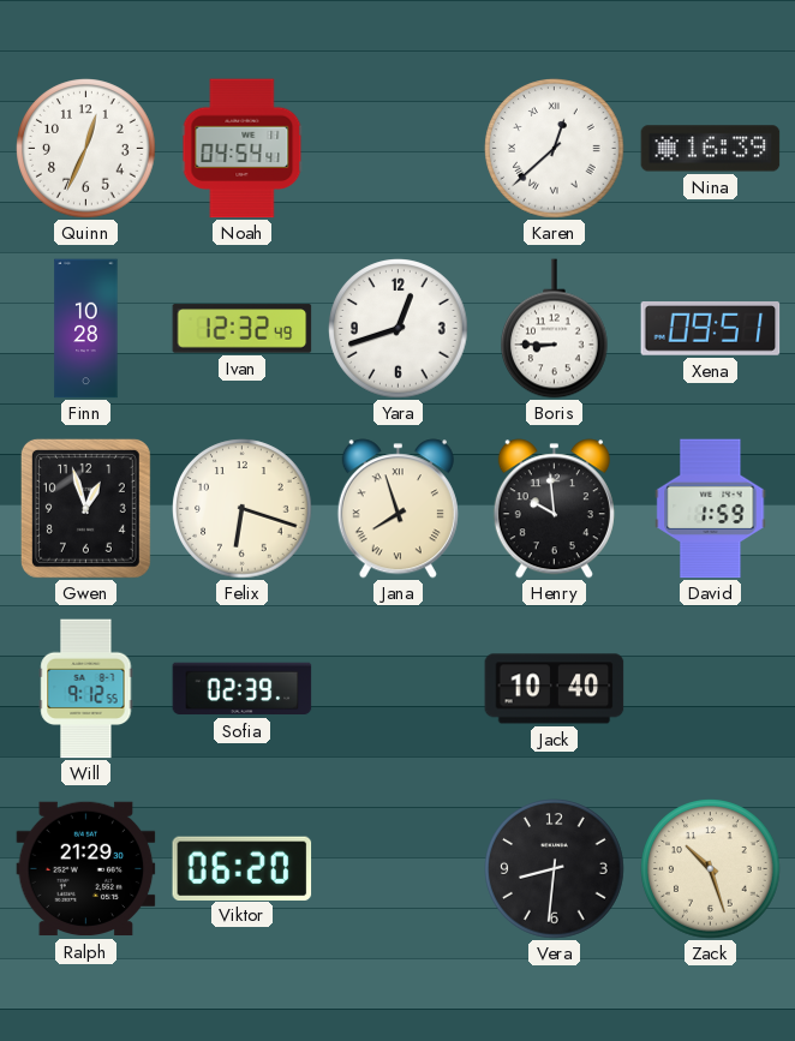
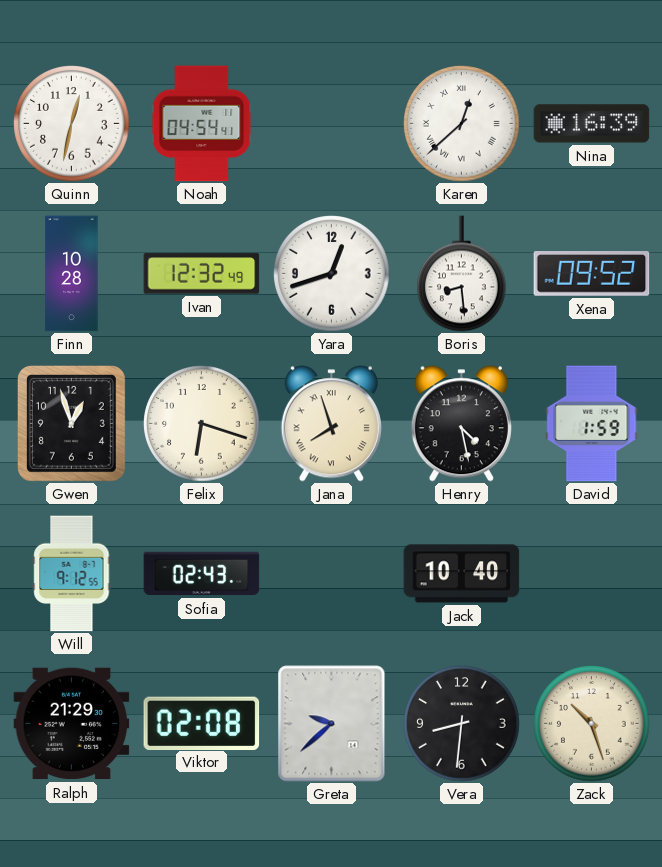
Quinn: 12:34 -> 12:32
Boris: 8:45 -> 8:29
Xena: 09:51 -> 09:52
Henry: 9:59 -> 4:28
Sofia: 02:39 -> 02:43
Viktor: 06:20 -> 02:08
Greta: none -> 9:38
